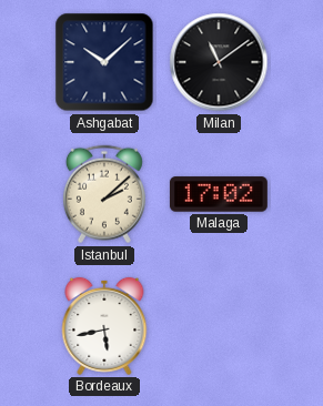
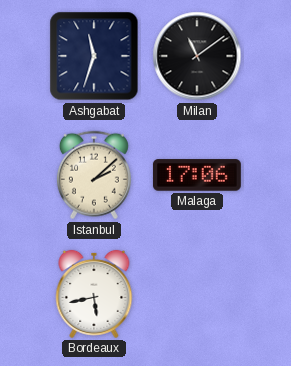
Ashgabat: 10:08 -> 11:33
Malaga: 17:02 -> 17:06
